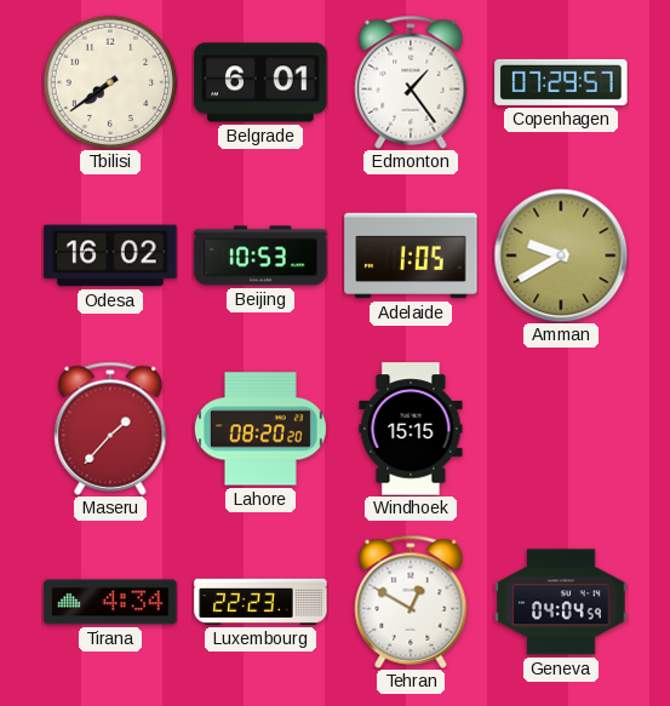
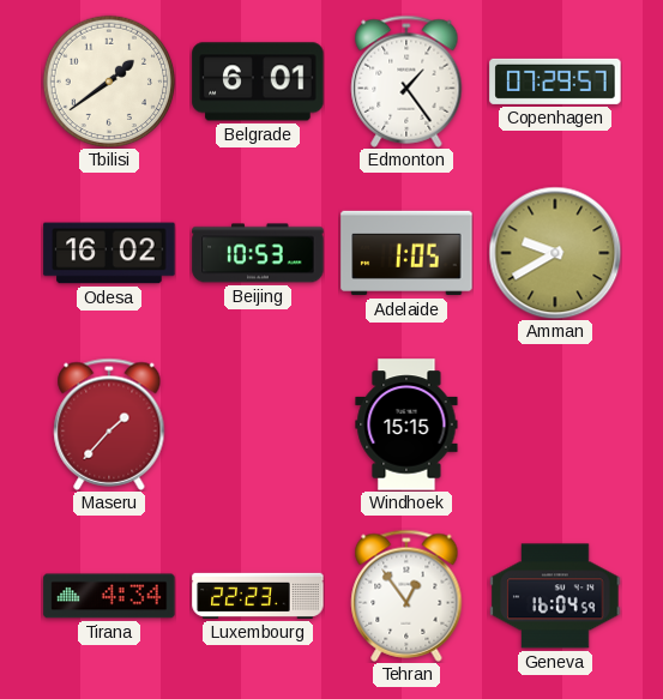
Tbilisi: 7:39 -> 1:39
Lahore: 08:20 -> none
Tehran: 12:50 -> 12:54
Geneva: 04:04 -> 16:04
